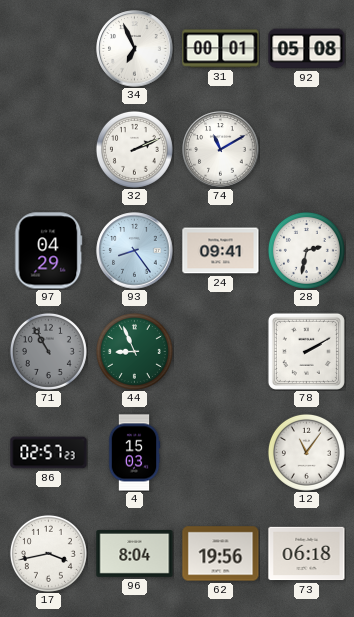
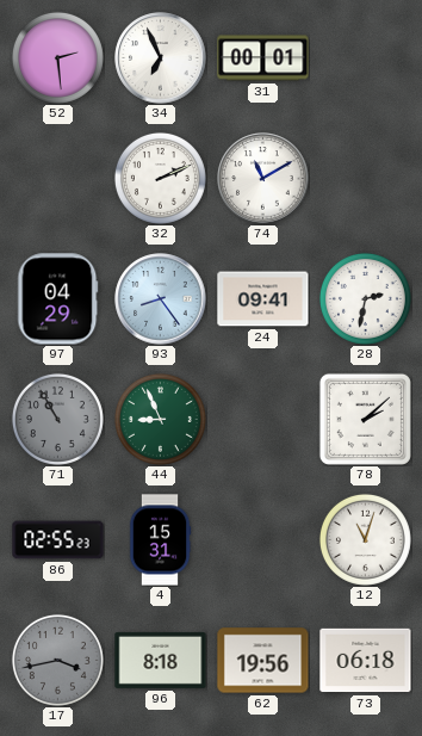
52: none -> 2:29
92: 05:08 -> none
78: 2:10 -> 2:08
86: 02:57 -> 02:55
4: 15:03 -> 15:31
12: 11:06 -> 11:03
17 dial: white -> grey
96: 8:04 -> 8:18
